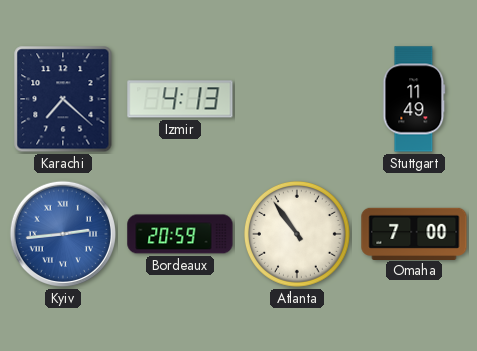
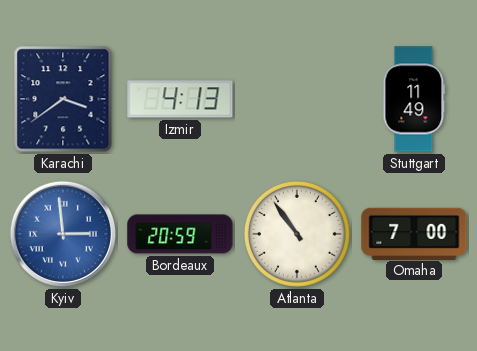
Karachi: 7:22 -> 3:39
Kyiv: 2:44 -> 2:59
